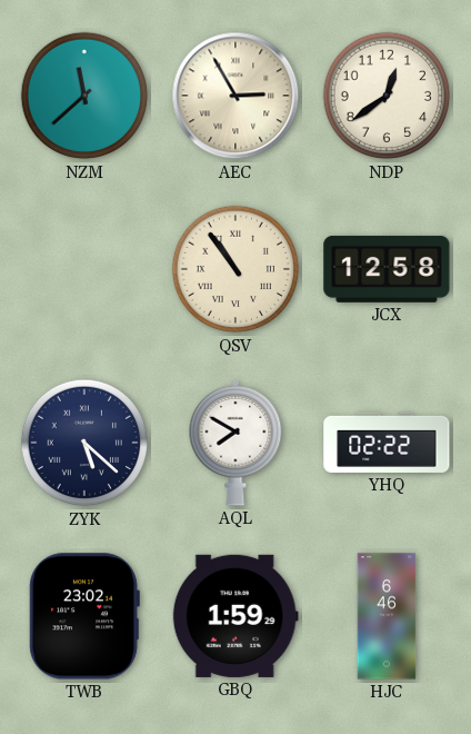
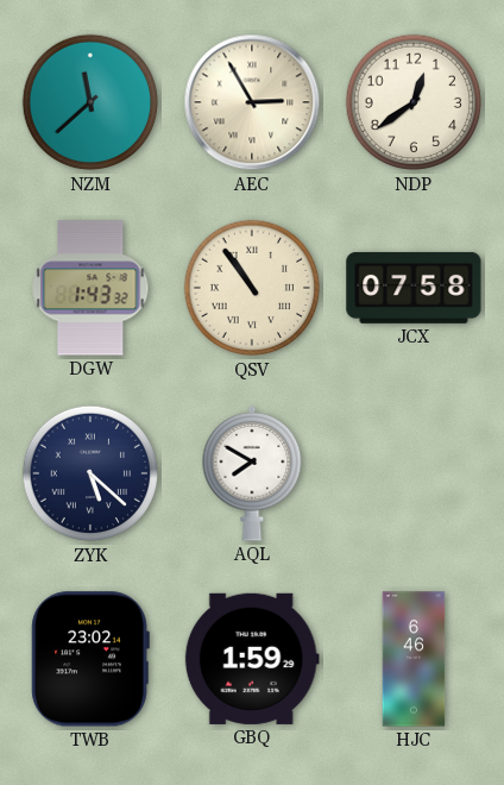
DGW: none -> 1:43
JCX: 12:58 -> 07:58
YHQ: 02:22 -> none
